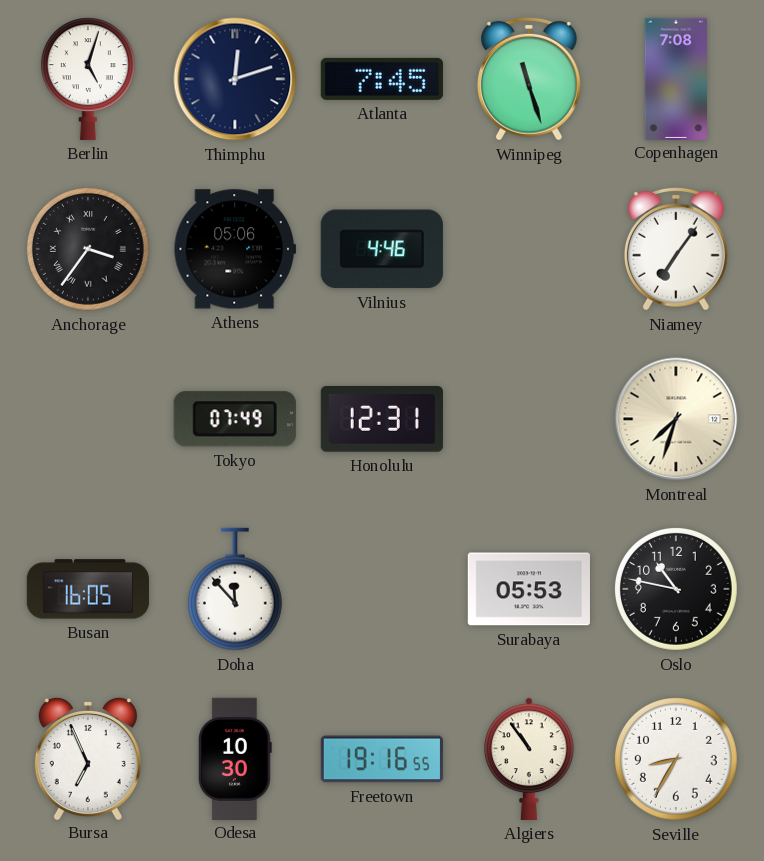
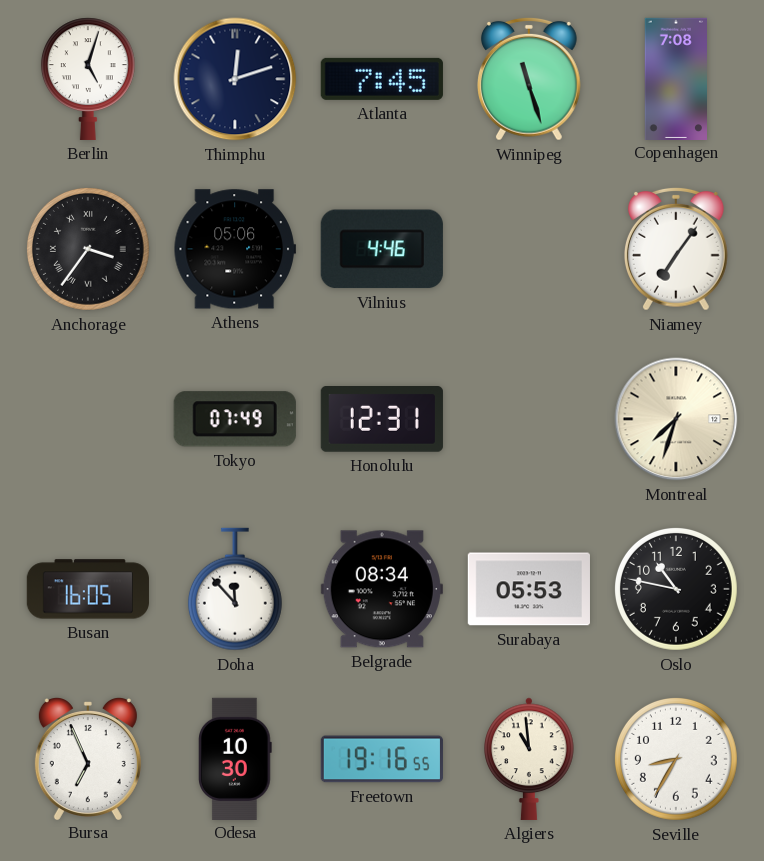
Belgrade: none -> 08:34
Algiers: 10:54 -> 10:59
